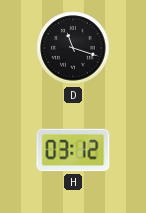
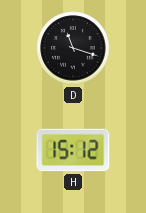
H: 03:12 -> 15:12
